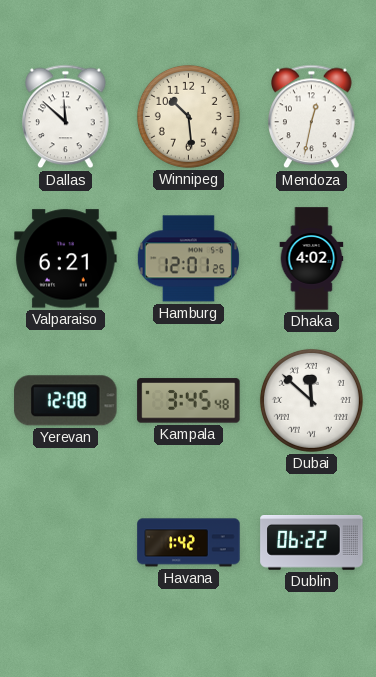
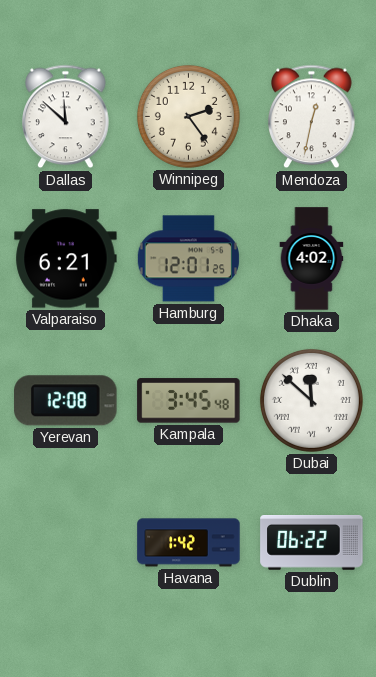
Winnipeg: 10:29 -> 2:24
